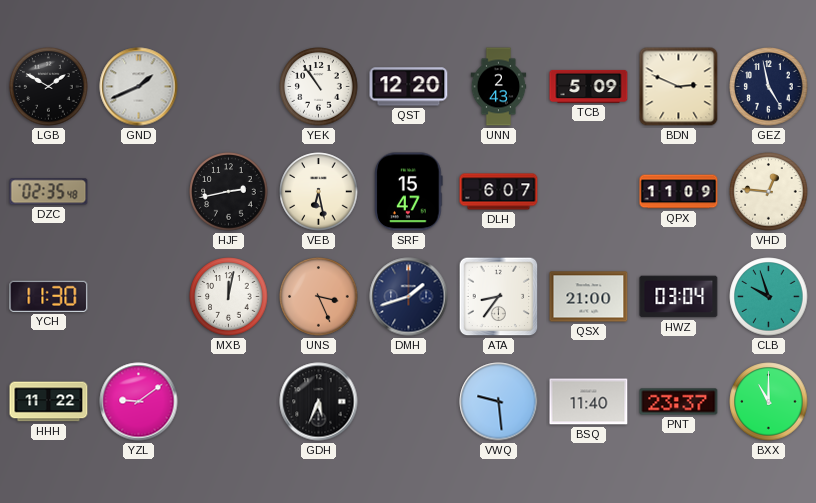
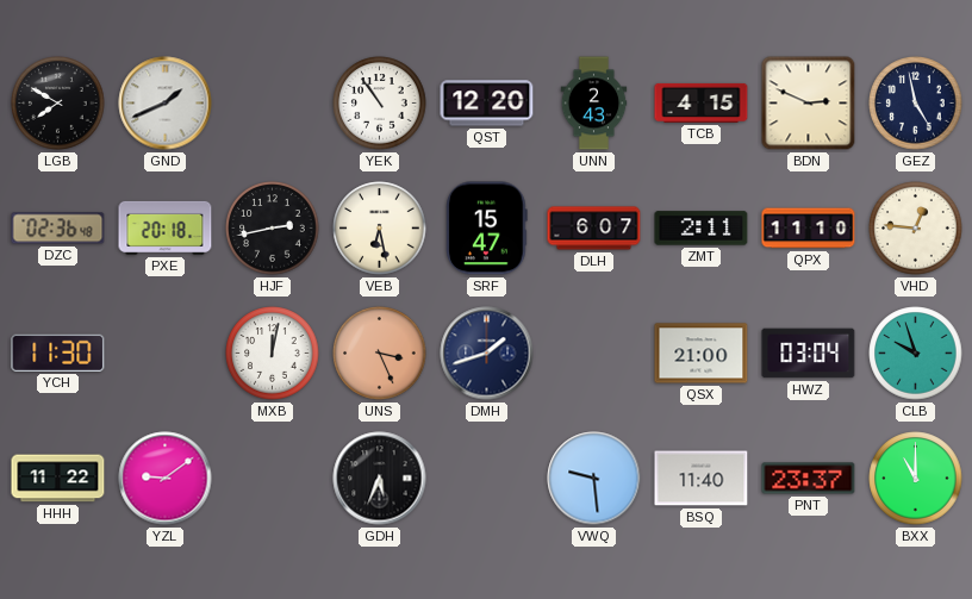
LGB: 1:50 -> 7:50
TCB: 5:09 -> 4:15
DZC: 02:35 -> 02:36
PXE: none -> 20:18
ZMT: none -> 2:11
QPX: 11:09 -> 11:10
ATA: 8:36 -> none
